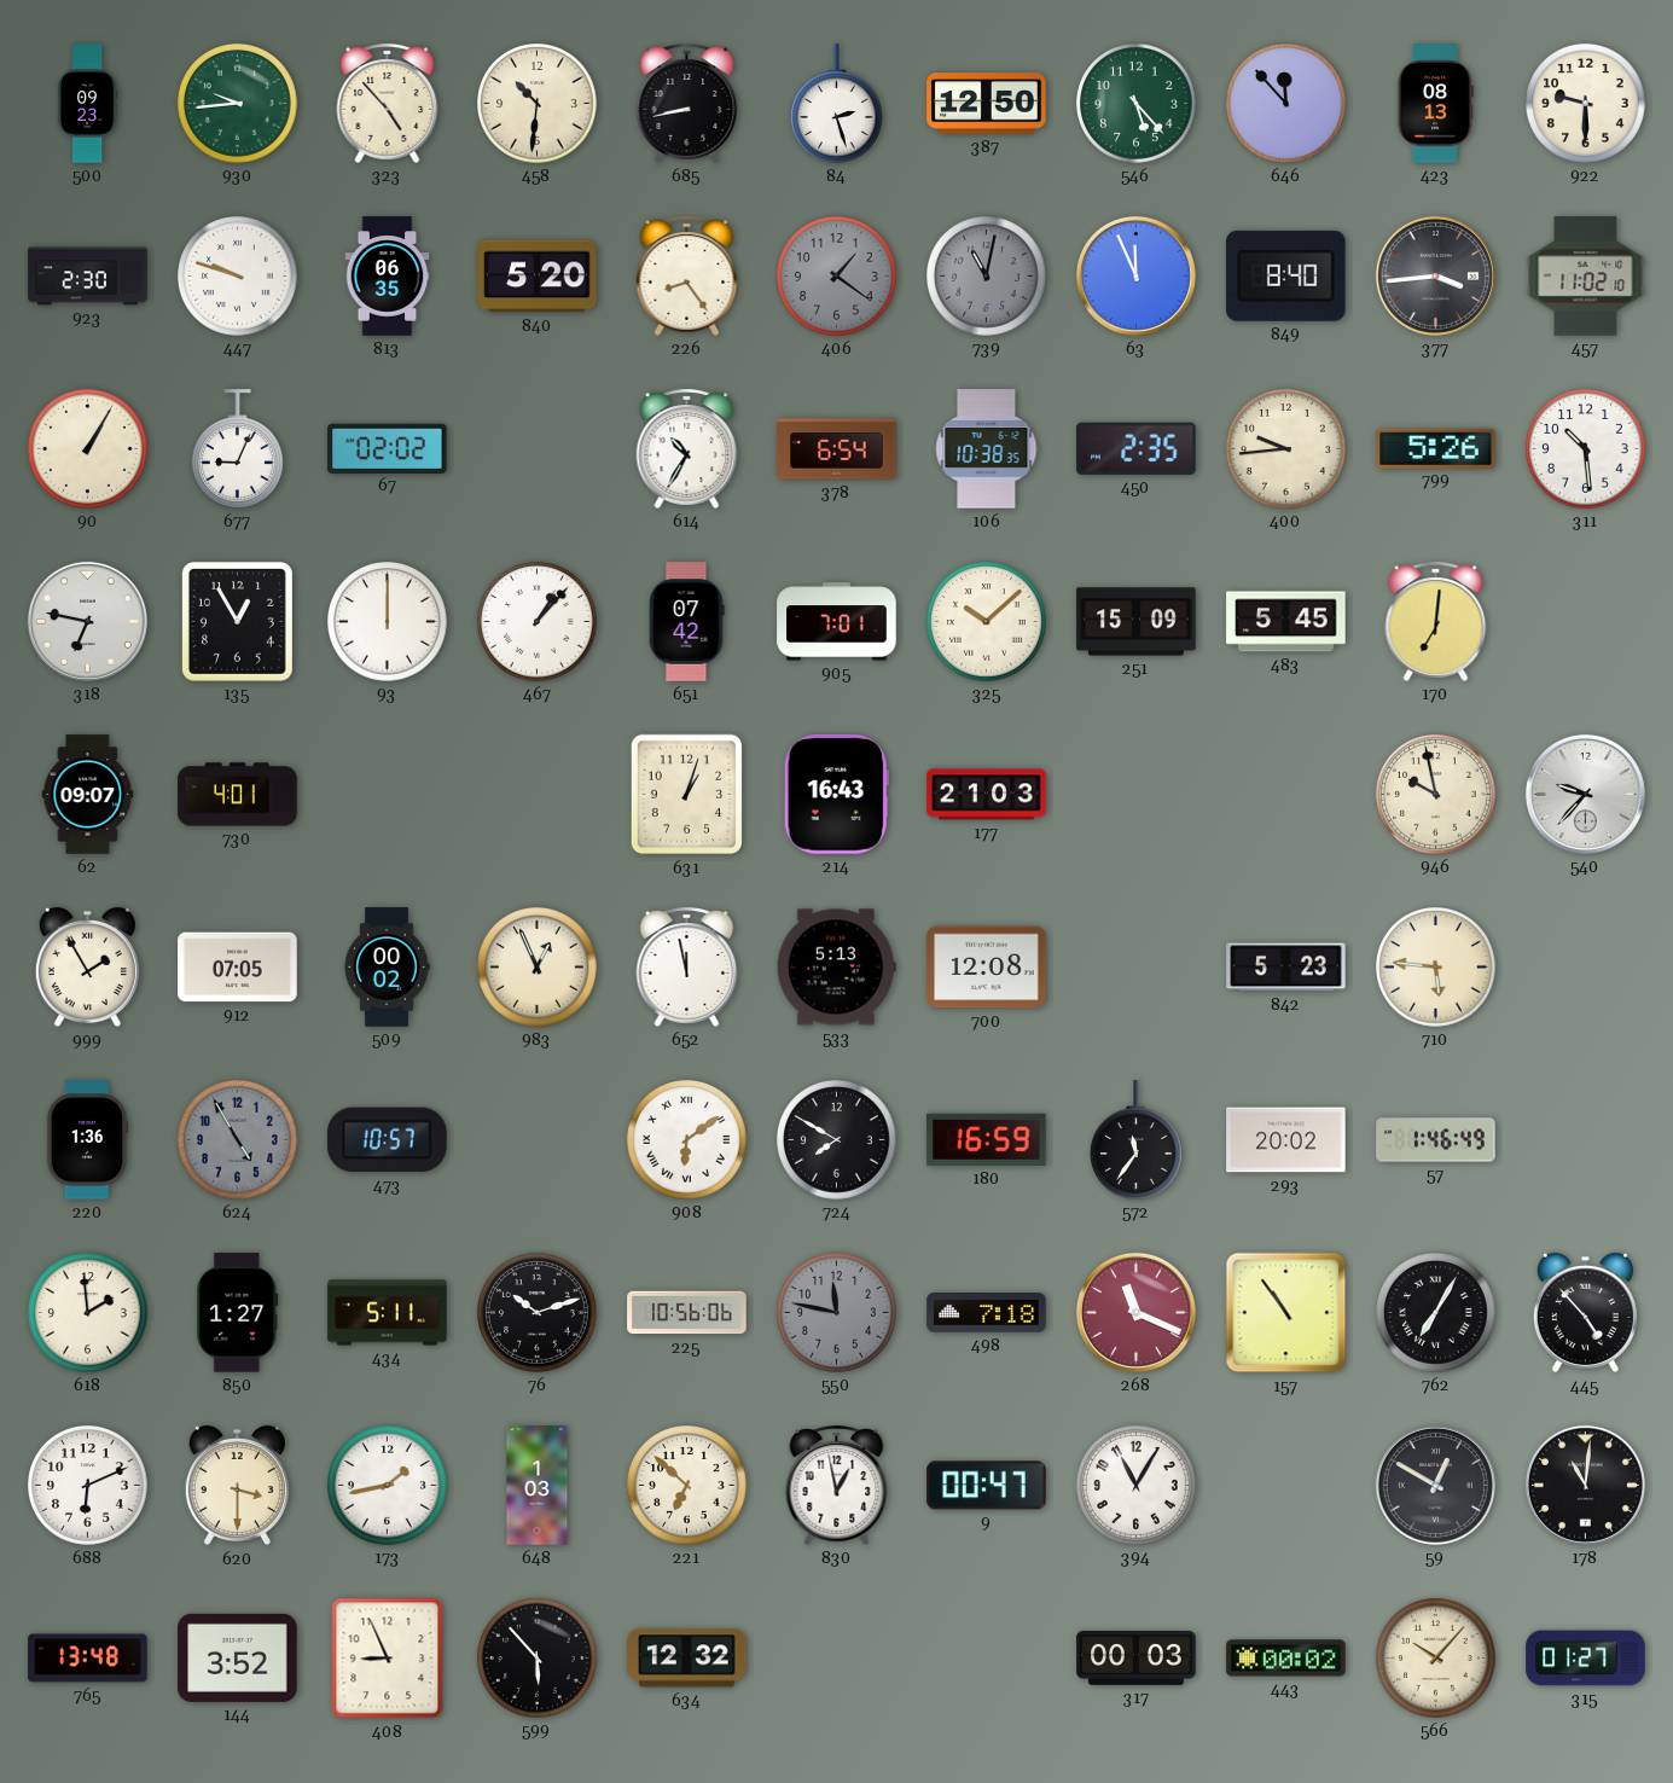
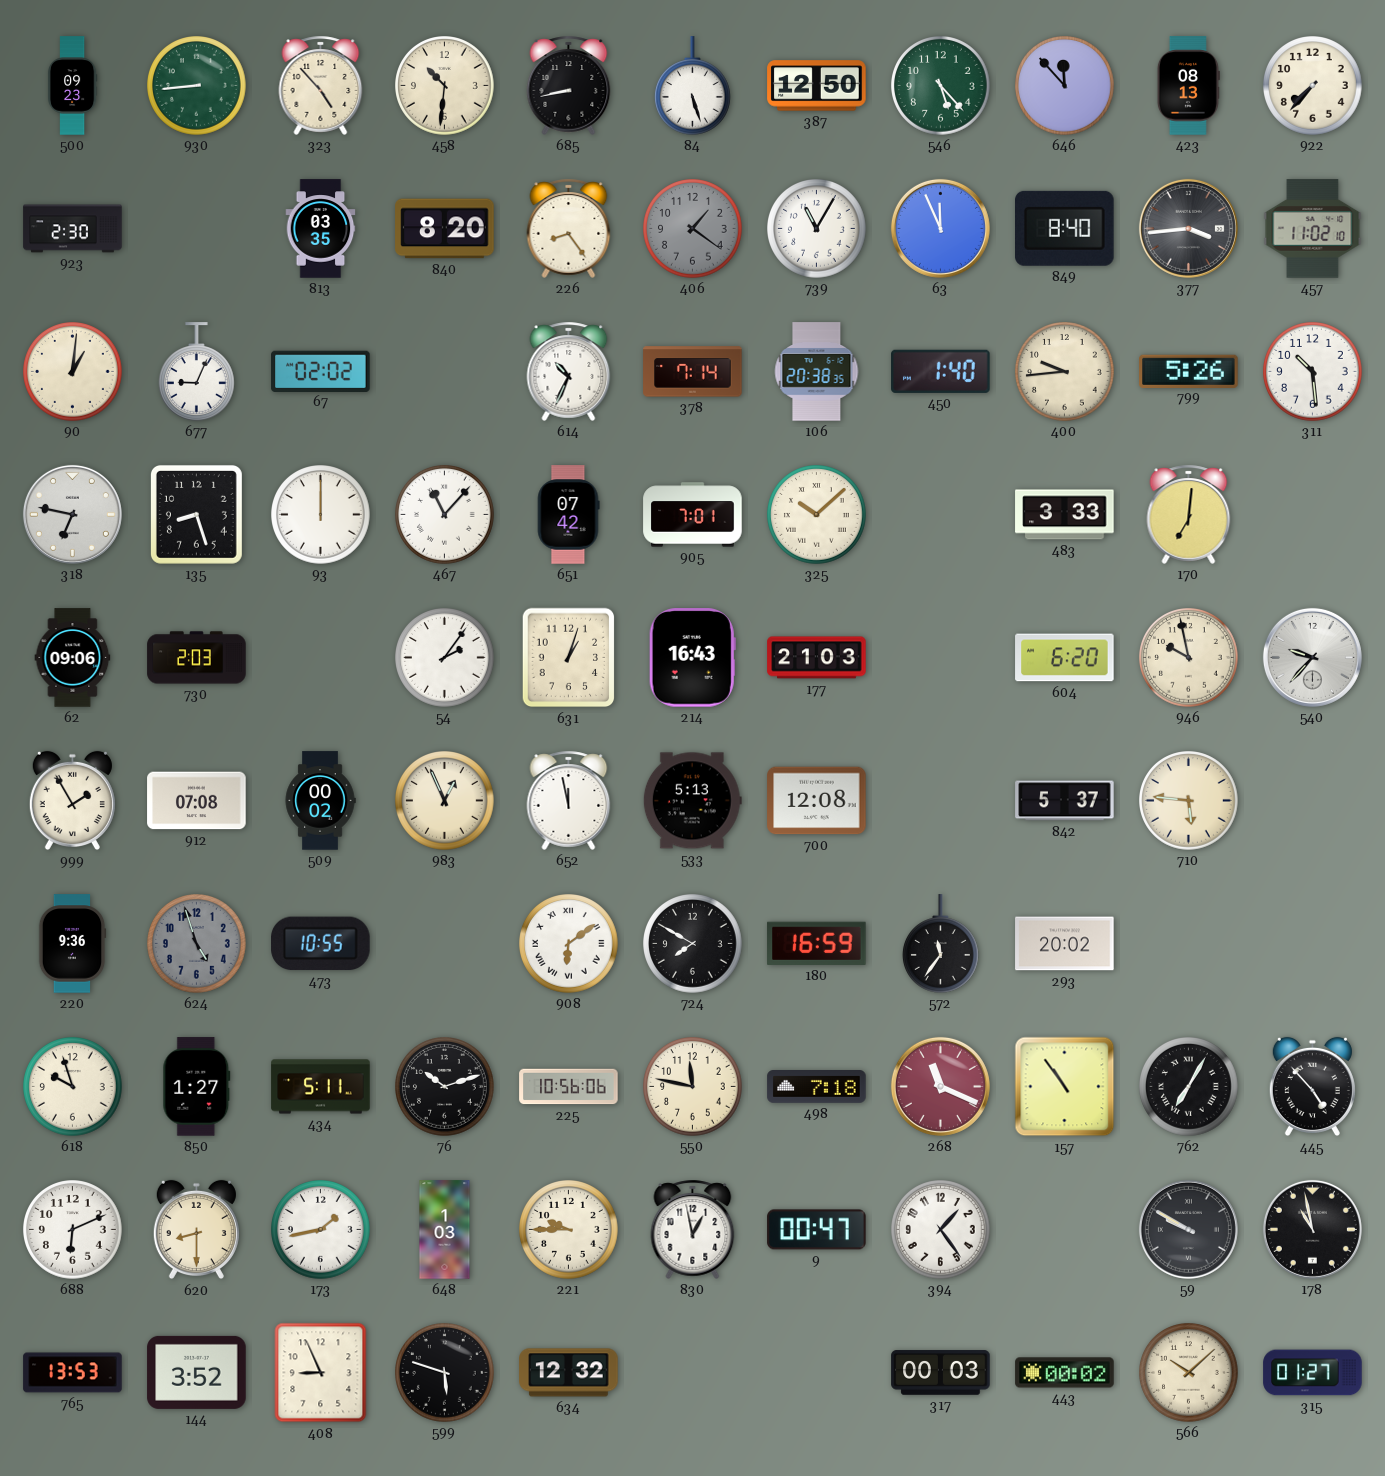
930: 9:44 -> 8:44
84: 2:27 -> 5:27
922: 9:30 -> 7:37
447: 9:48 -> none
813: 06:35 -> 03:35
840: 5:20 -> 8:20
739: 11:02 -> 11:05
739 dial: grey -> white
90: 1:05 -> 1:01
614: 10:35 -> 10:34
378: 6:54 -> 7:14
106: 10:38 -> 20:38
450: 2:35 -> 1:40
135: 12:55 -> 8:27
467: 1:07 -> 11:07
251: 15:09 -> none
483: 5:45 -> 3:33
62: 09:07 -> 09:06
730: 4:01 -> 2:03
54: none -> 2:06
604: none -> 6:20
912: 07:05 -> 07:08
842: 5:23 -> 5:37
220: 1:36 -> 9:36
624: 4:55 -> 4:57
473: 10:57 -> 10:55
57: 1:46 -> none
618: 1:59 -> 9:57
550 dial: grey -> cream
620: 3:30 -> 8:30
221: 6:52 -> 9:45
394: 11:05 -> 1:24
59: 12:50 -> 9:50
178: 11:01 -> 10:58
765: 13:48 -> 13:53
599: 5:53 -> 5:48
566: 10:07 -> 10:08
